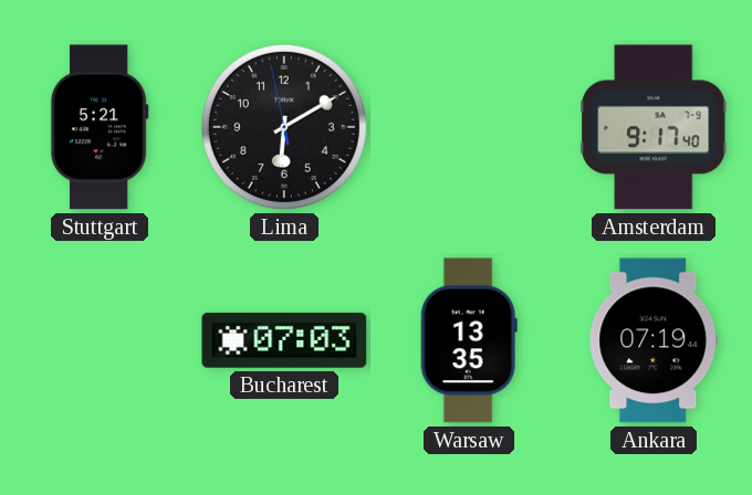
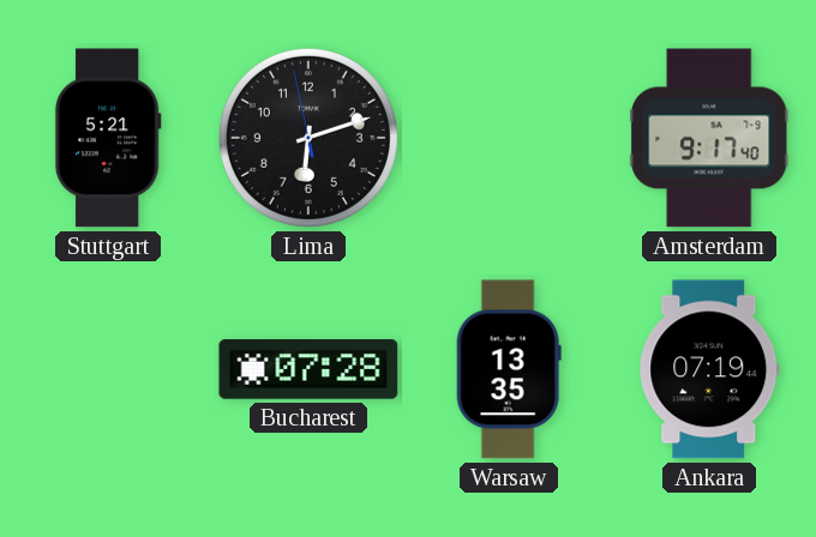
Lima: 6:09 -> 6:11
Bucharest: 07:03 -> 07:28
